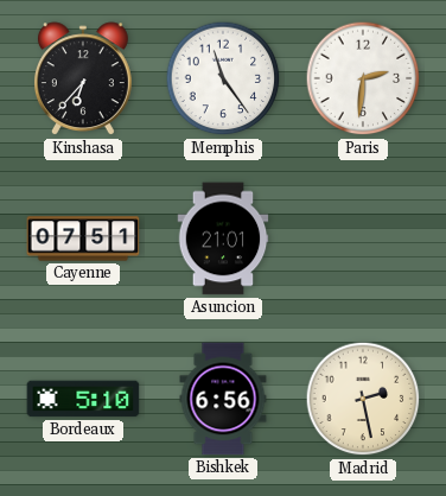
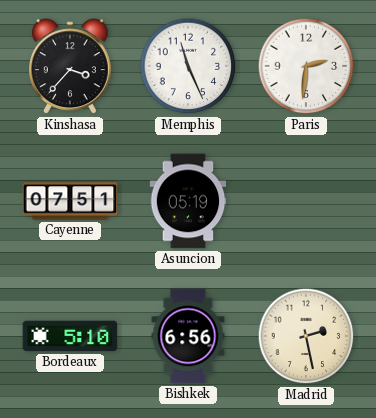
Kinshasa: 6:37 -> 3:37
Memphis: 11:24 -> 11:26
Asuncion: 21:01 -> 05:19
